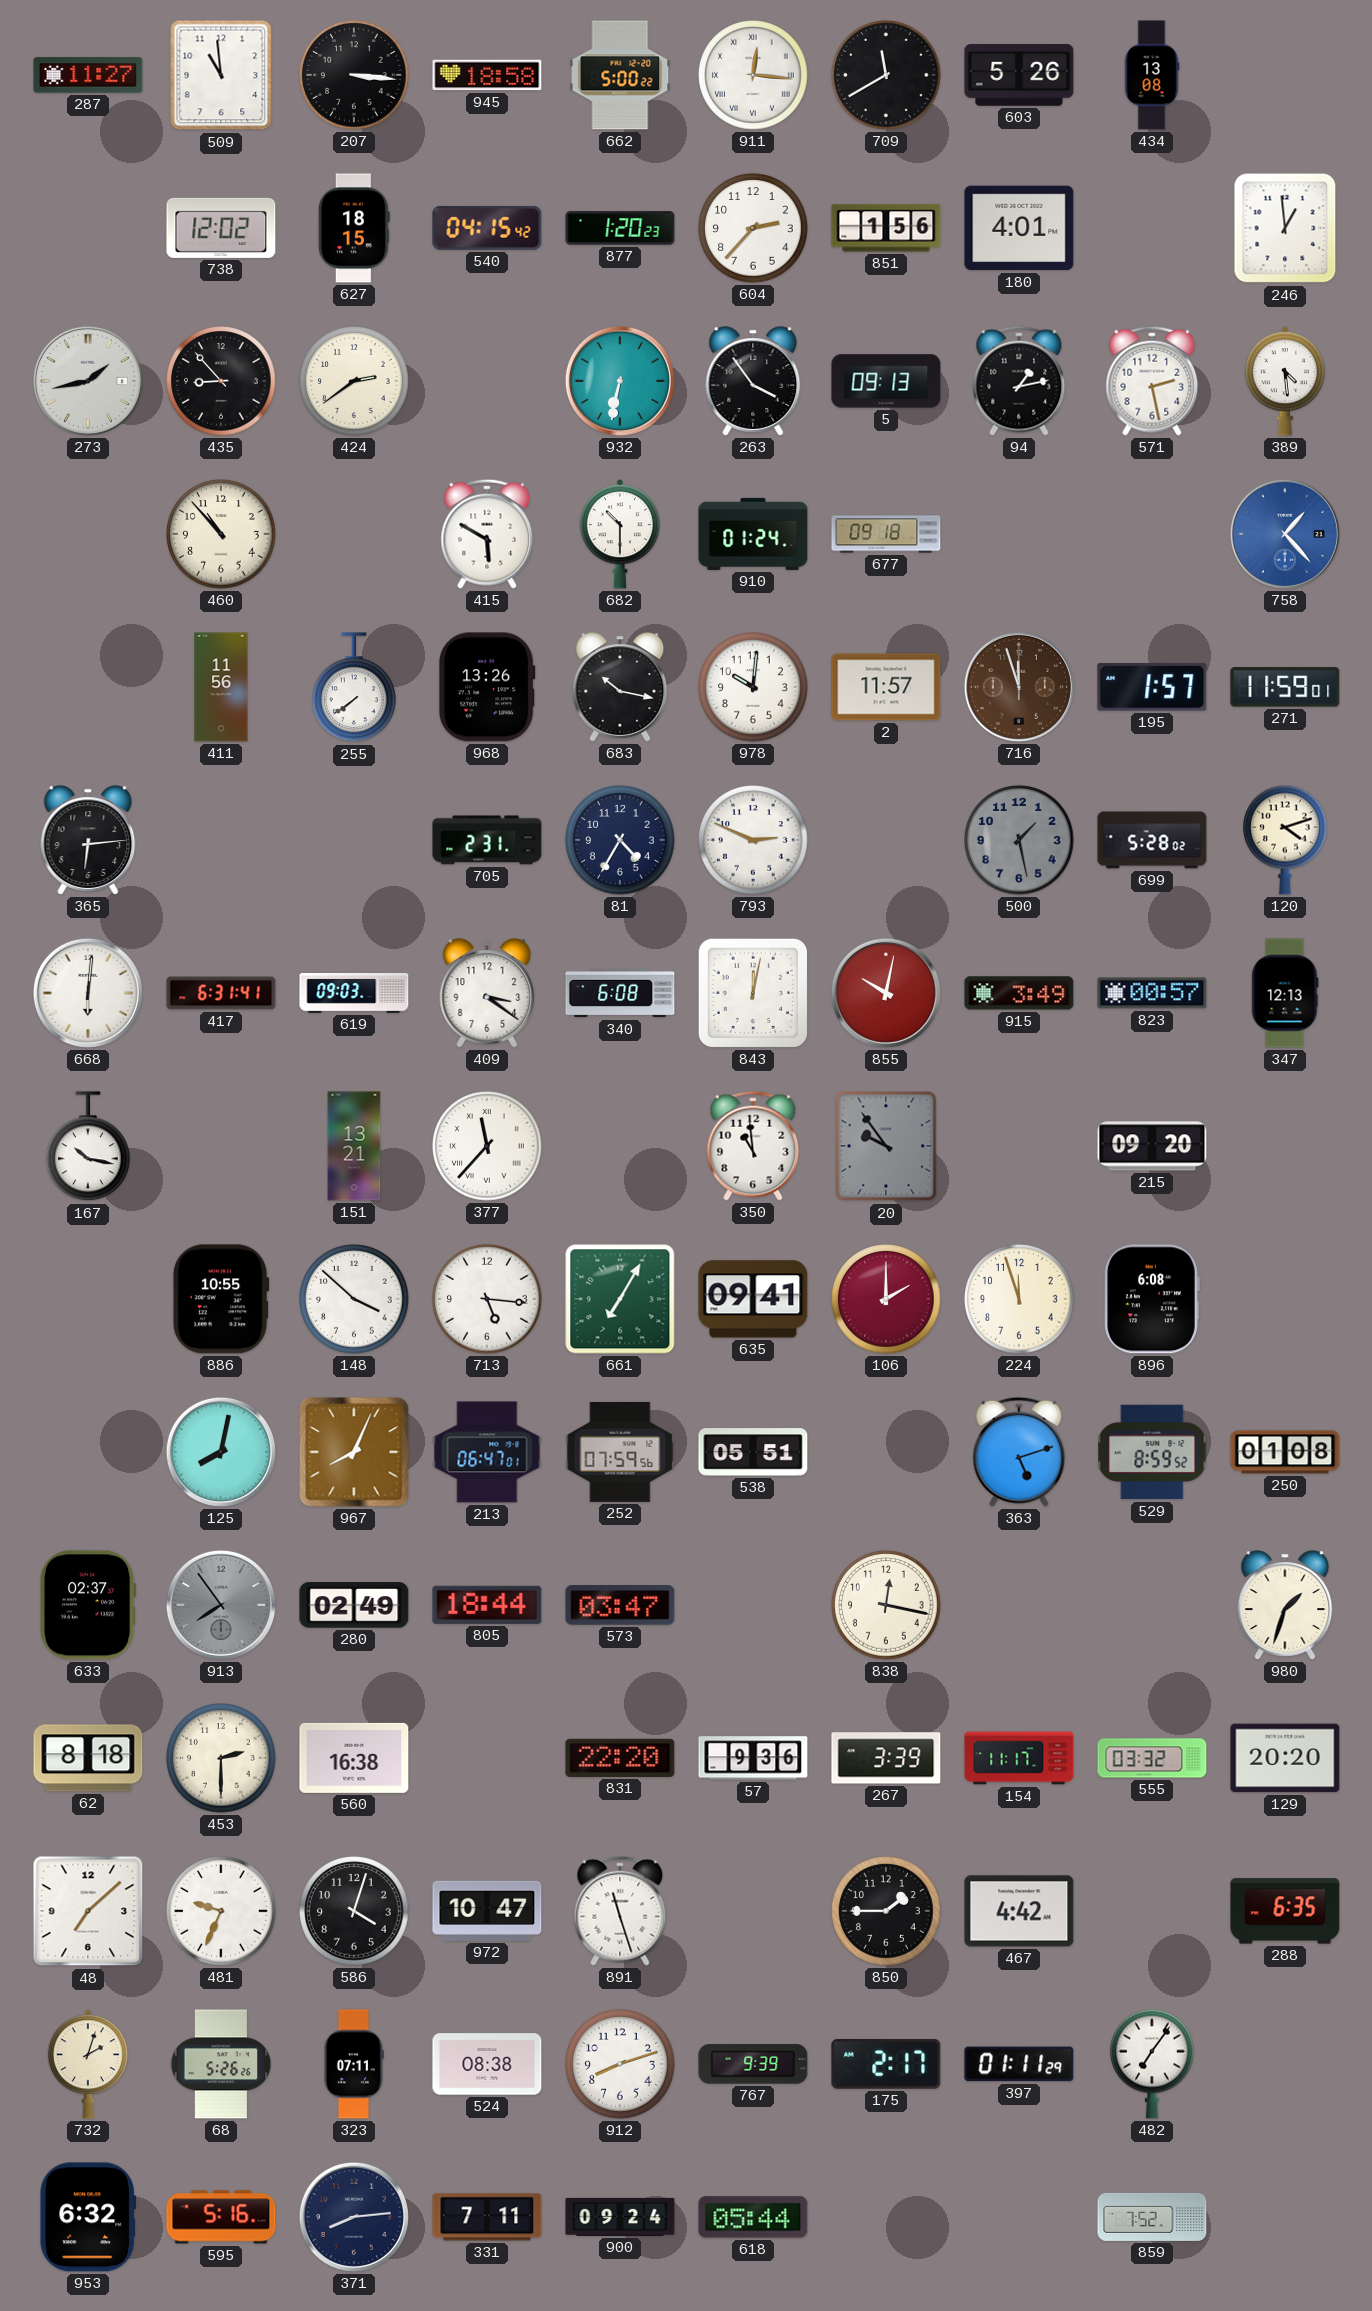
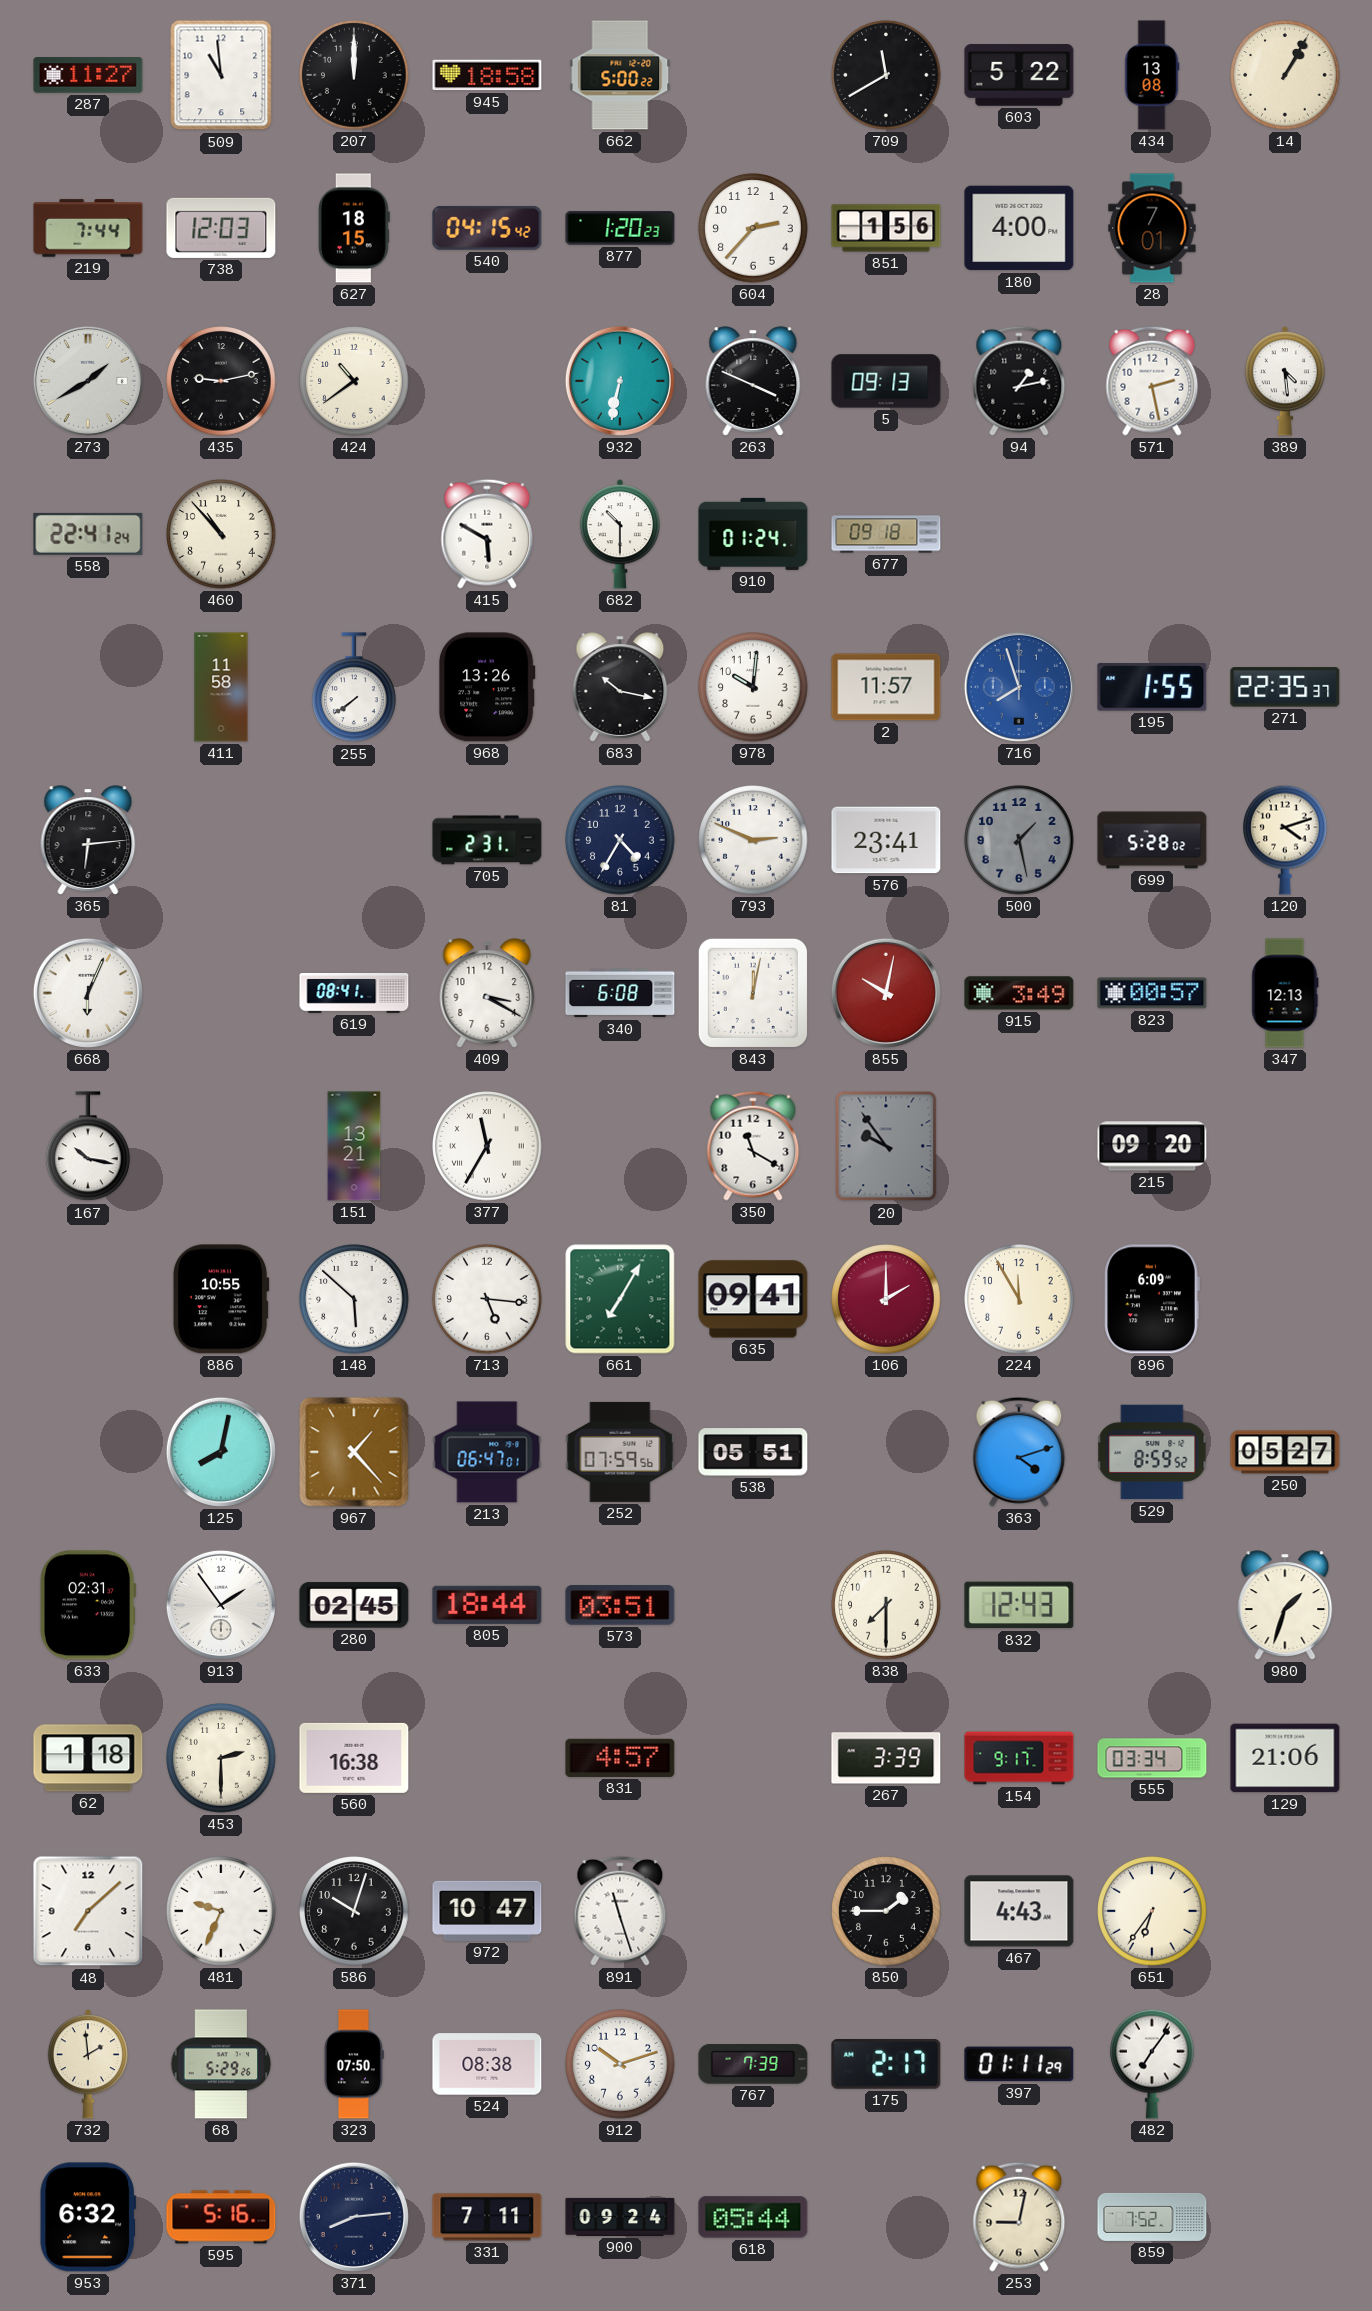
207: 3:16 -> 12:00
911: 12:16 -> none
603: 5:26 -> 5:22
14: none -> 1:05
219: none -> 7:44
738: 12:02 -> 12:03
180: 4:01 -> 4:00
28: none -> 7:01
246: 12:59 -> none
273: 1:43 -> 1:40
435: 8:53 -> 9:13
424: 2:39 -> 10:39
263: 3:54 -> 3:49
558: none -> 22:41
758: 1:23 -> none
411: 11:56 -> 11:58
716: 11:57 -> 7:57
716 dial: brown -> blue
195: 1:57 -> 1:55
271: 11:59 -> 22:35
576: none -> 23:41
668: 6:01 -> 6:04
417: 6:31 -> none
619: 09:03 -> 08:41
409: 3:21 -> 3:20
377: 11:37 -> 11:35
350: 10:59 -> 11:20
148: 3:52 -> 5:52
224: 11:57 -> 11:55
896: 6:08 -> 6:09
967: 8:04 -> 1:23
363: 5:12 -> 4:12
250: 01:08 -> 05:27
633: 02:37 -> 02:31
913: 7:54 -> 1:54
913 dial: grey -> white
280: 02:49 -> 02:45
573: 03:47 -> 03:51
838: 12:17 -> 7:30
832: none -> 12:43
62: 8:18 -> 1:18
831: 22:20 -> 4:57
57: 9:36 -> none
154: 11:17 -> 9:17
555: 03:32 -> 03:34
129: 20:20 -> 21:06
586: 4:03 -> 10:03
467: 4:42 -> 4:43
651: none -> 6:36
288: 6:35 -> none
732: 2:03 -> 1:59
68: 5:26 -> 5:29
323: 07:11 -> 07:50
912: 8:12 -> 10:12
767: 9:39 -> 7:39
253: none -> 9:02
